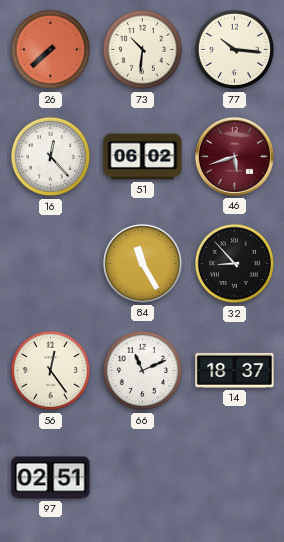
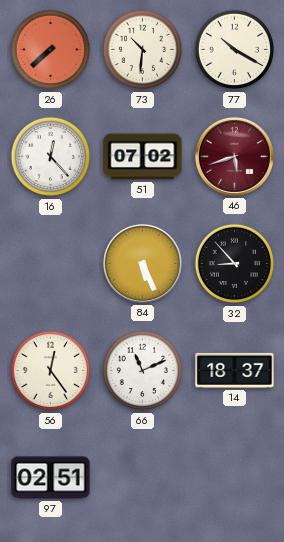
77: 10:16 -> 10:20
51: 06:02 -> 07:02
84: 11:25 -> 5:26
